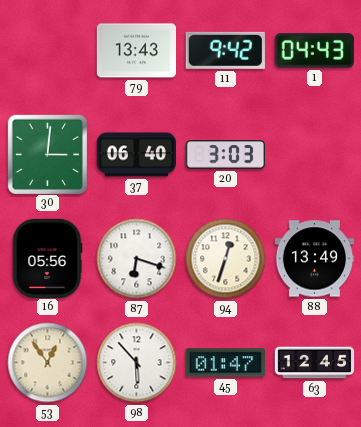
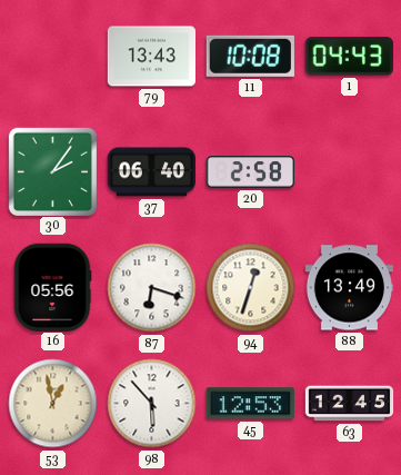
11: 9:42 -> 10:08
30: 3:01 -> 2:06
20: 3:03 -> 2:58
53: 12:54 -> 12:58
45: 01:47 -> 12:53
